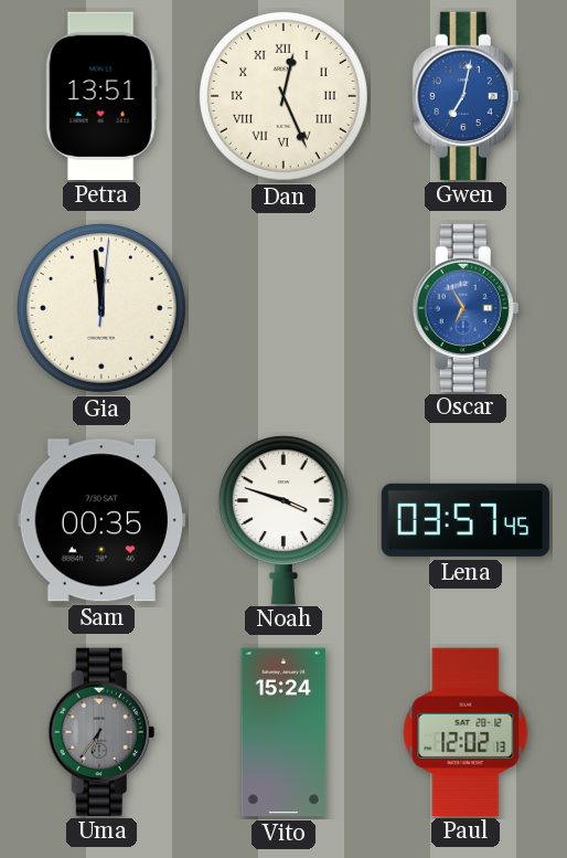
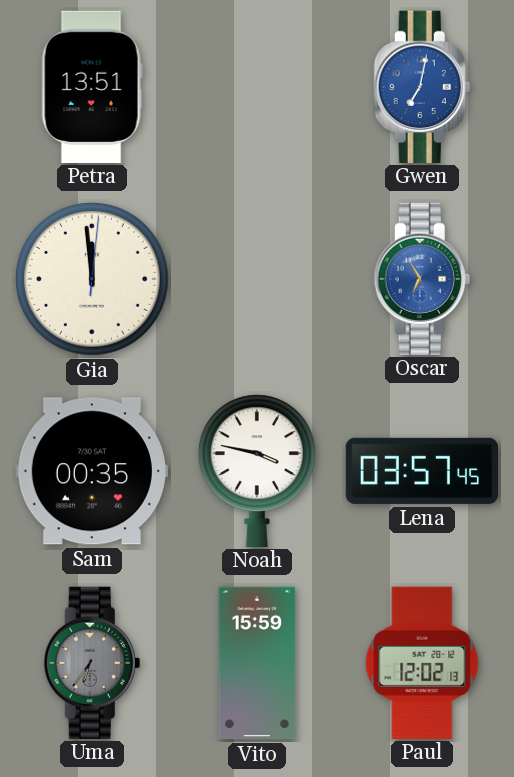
Dan: 12:26 -> none
Noah: 3:48 -> 3:47
Vito: 15:24 -> 15:59
